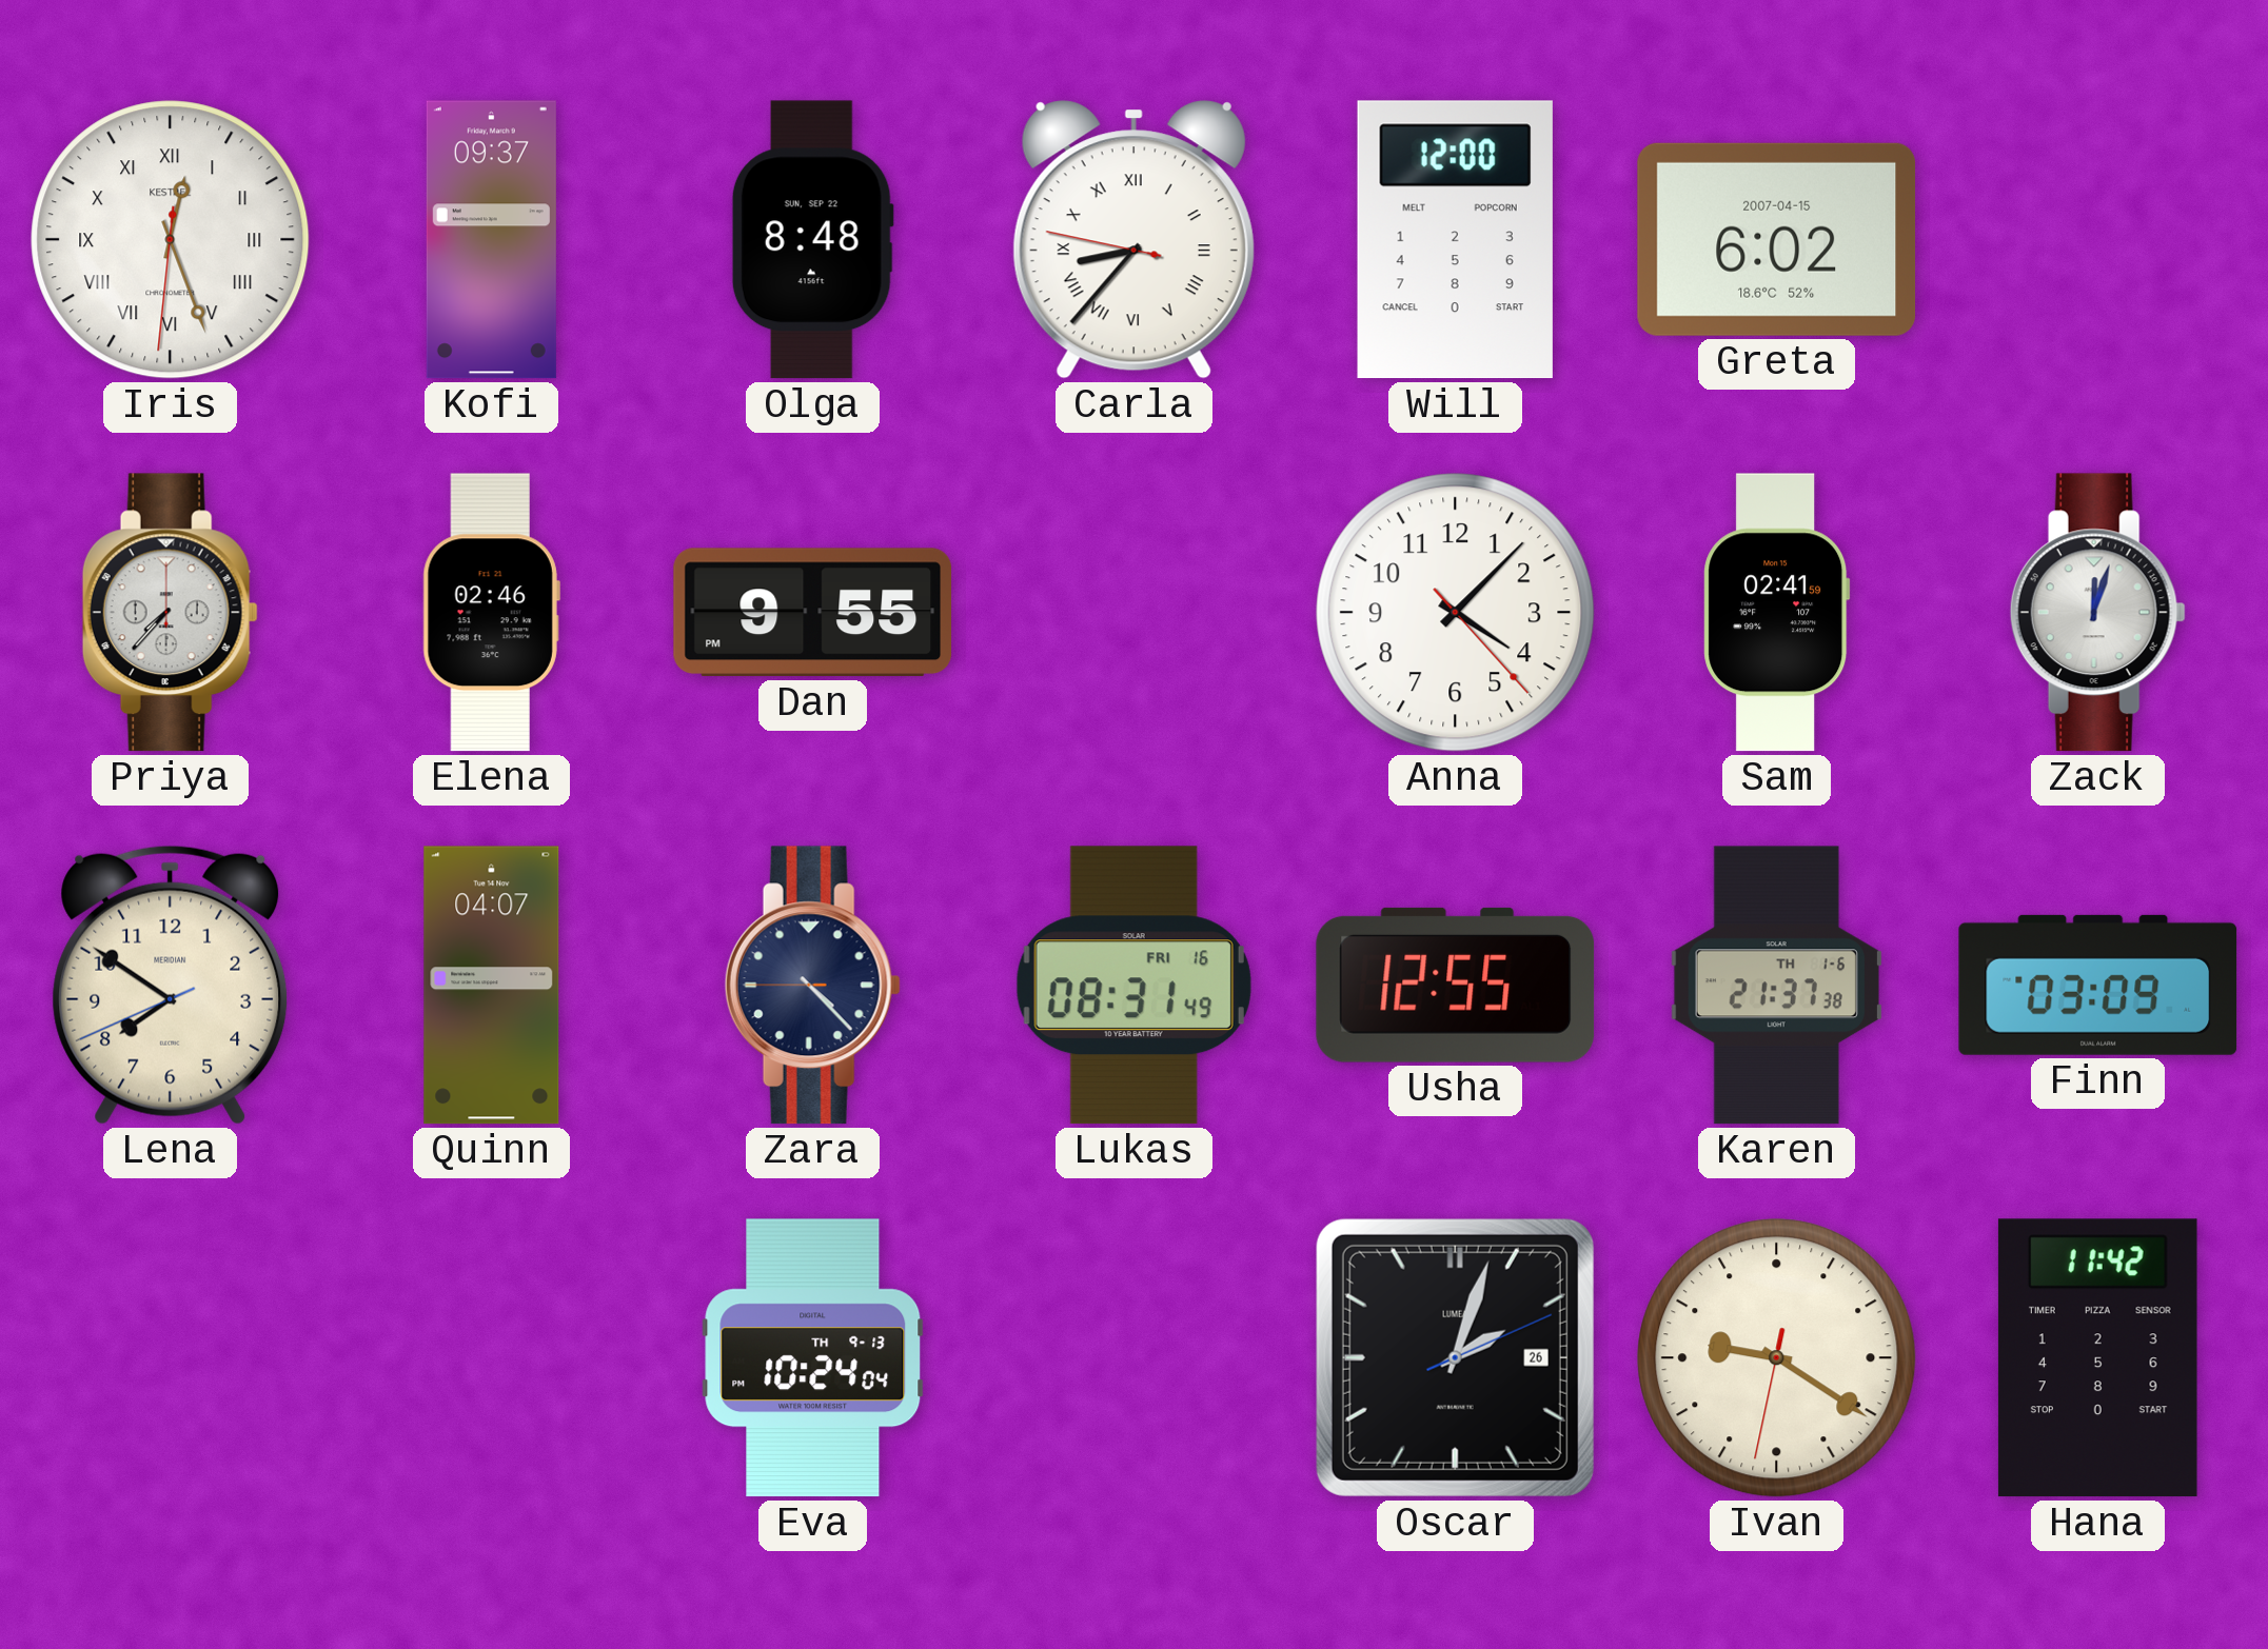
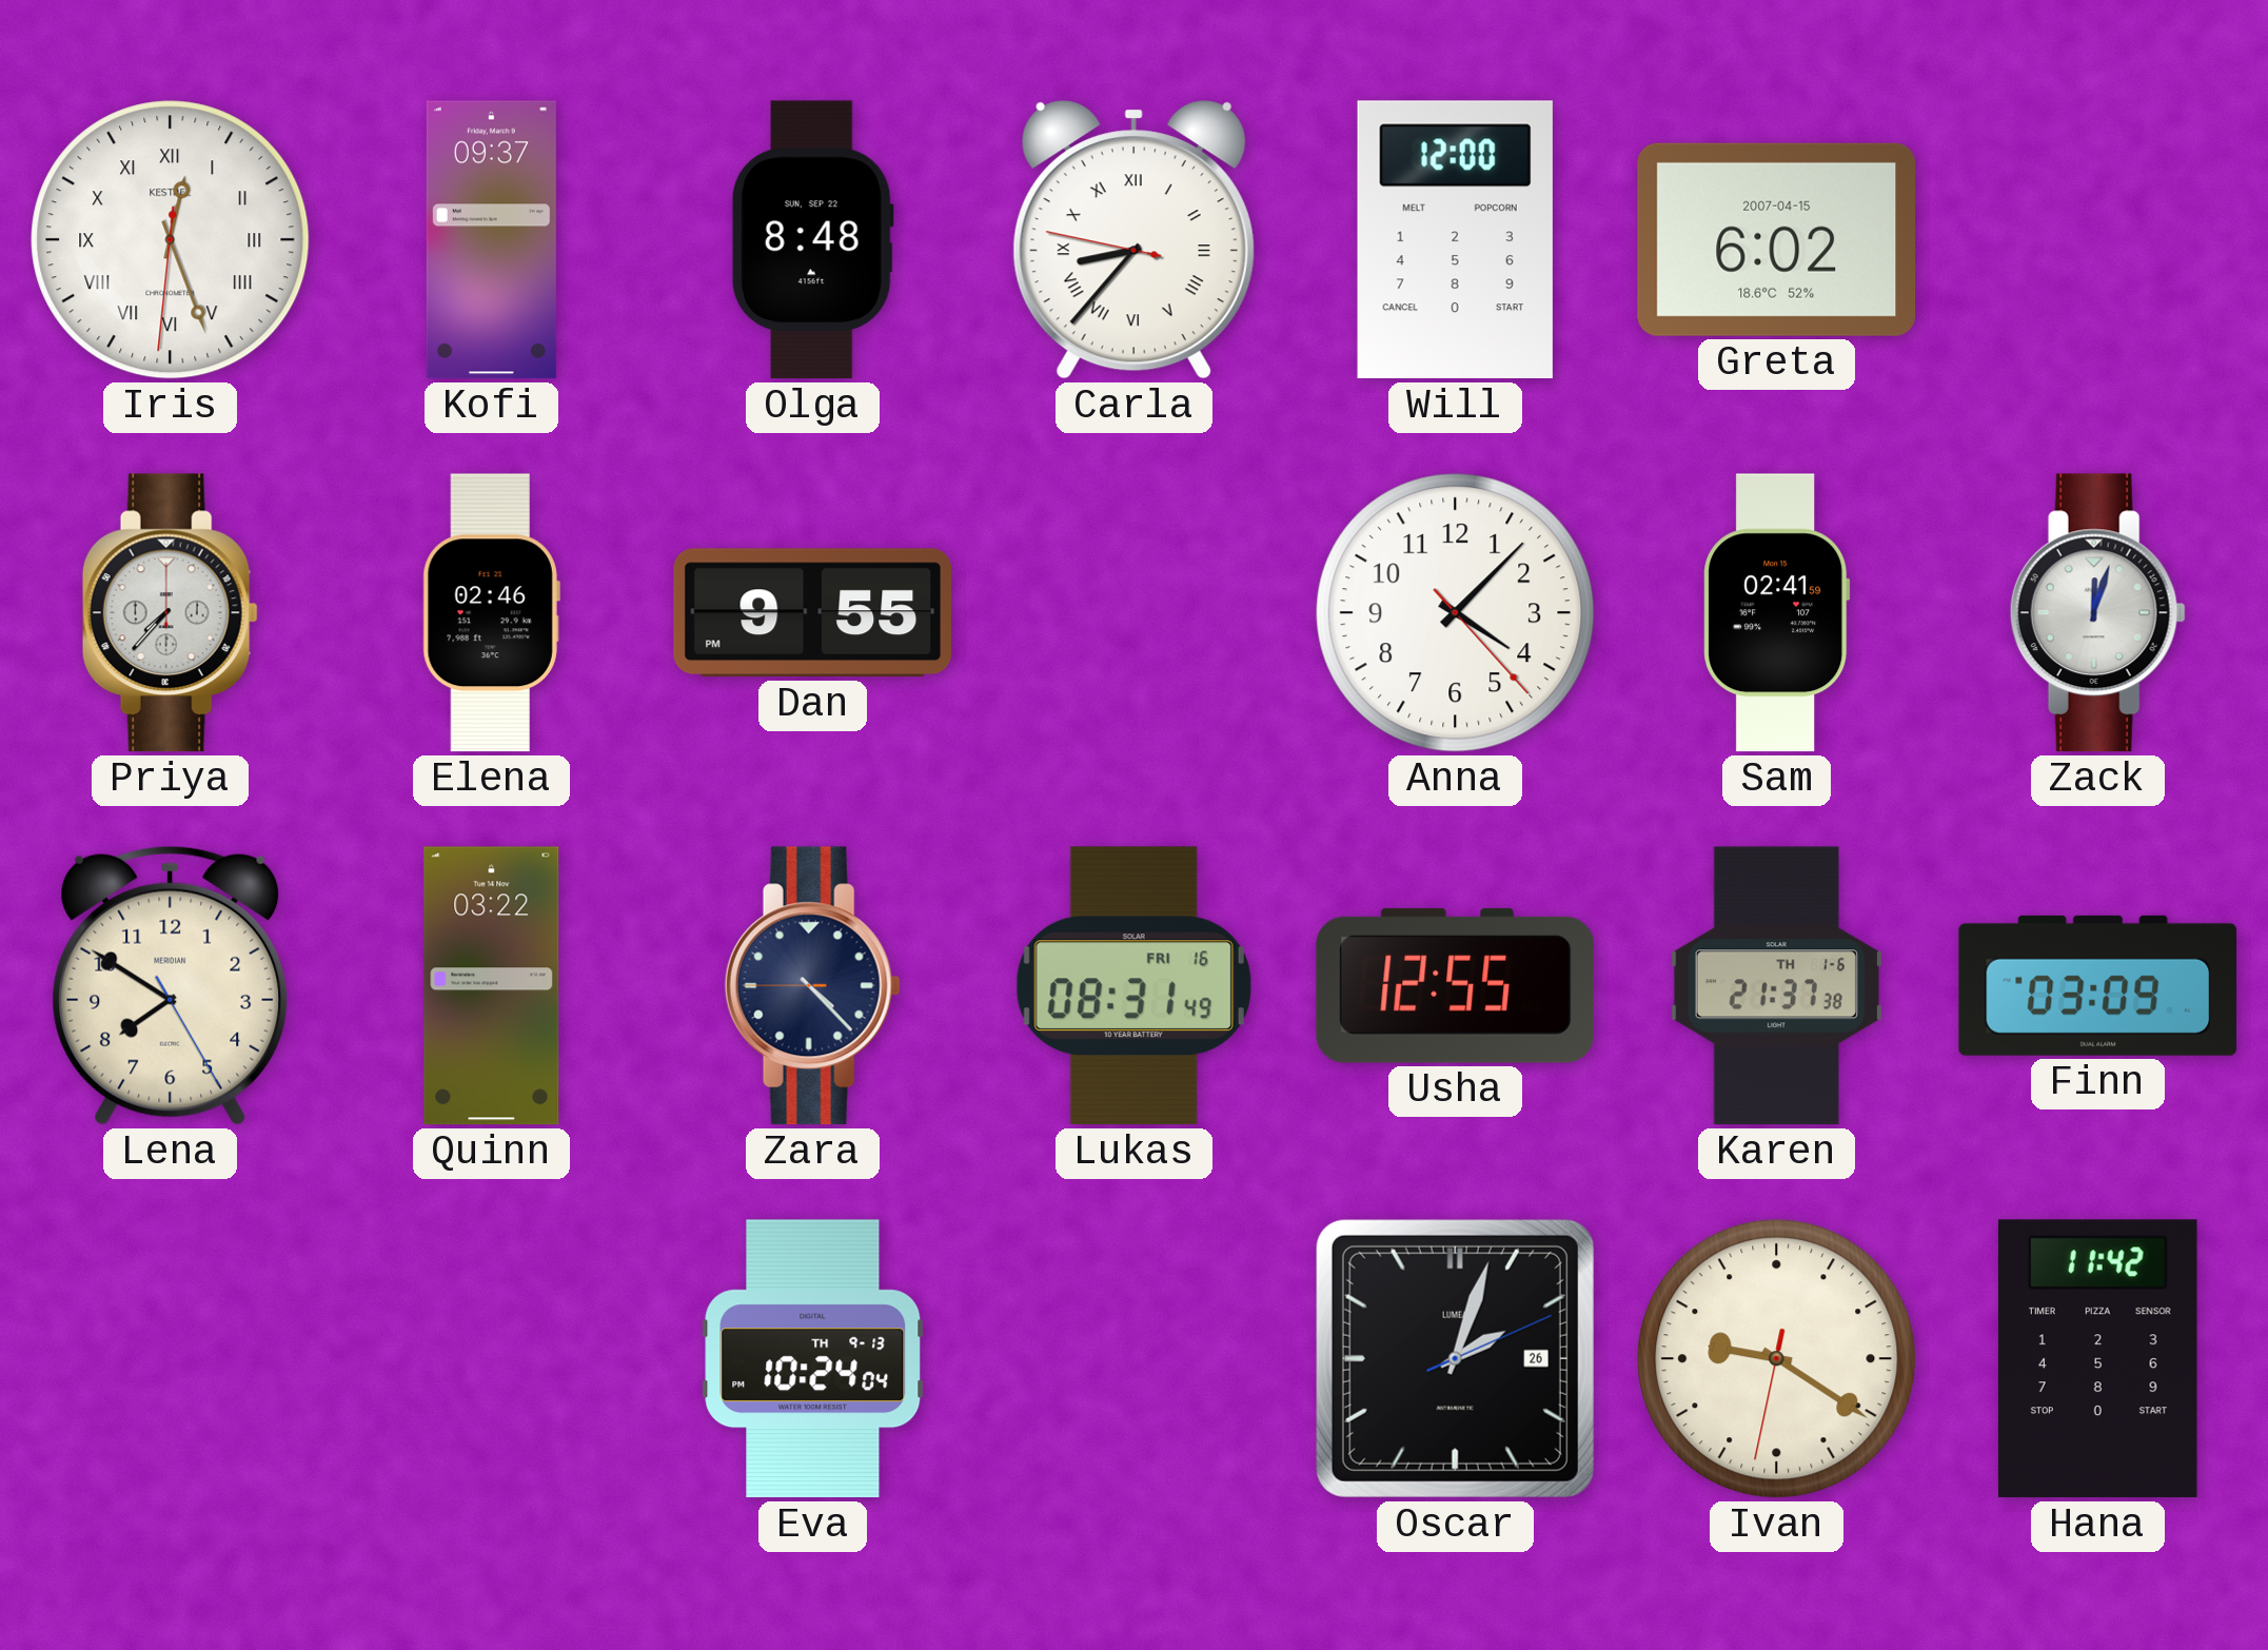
Lena: 7:50:41 -> 7:50:25
Quinn: 04:07 -> 03:22
